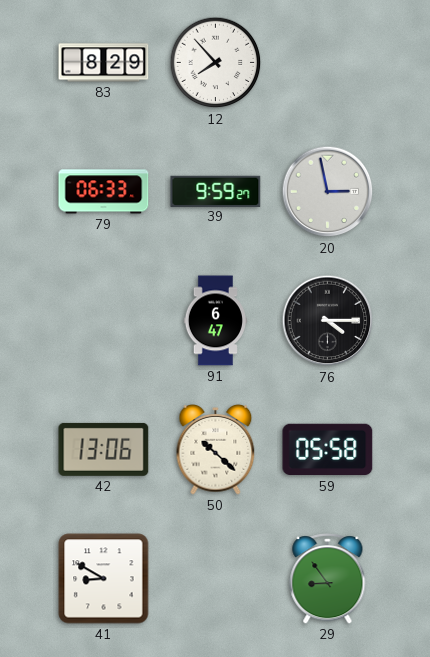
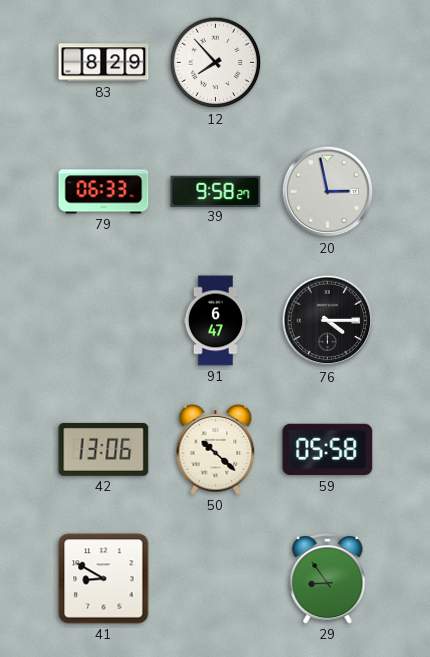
39: 9:59 -> 9:58
